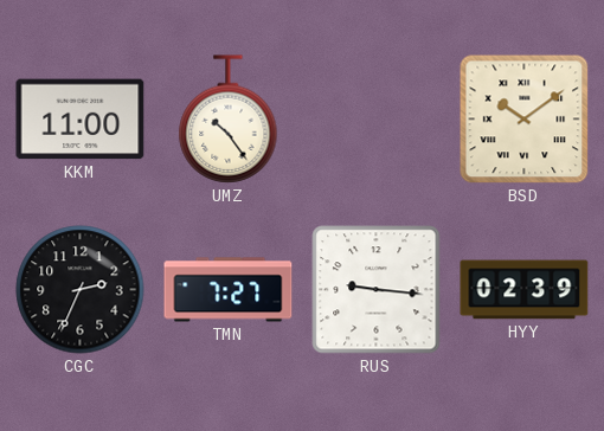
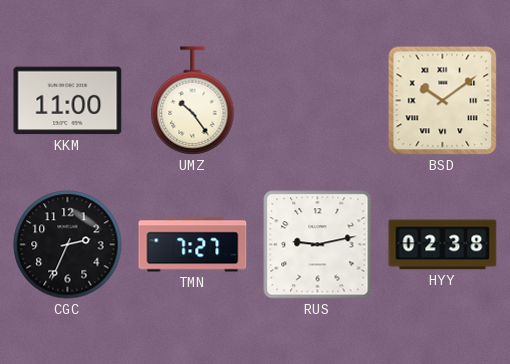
RUS: 9:16 -> 9:13
HYY: 02:39 -> 02:38
